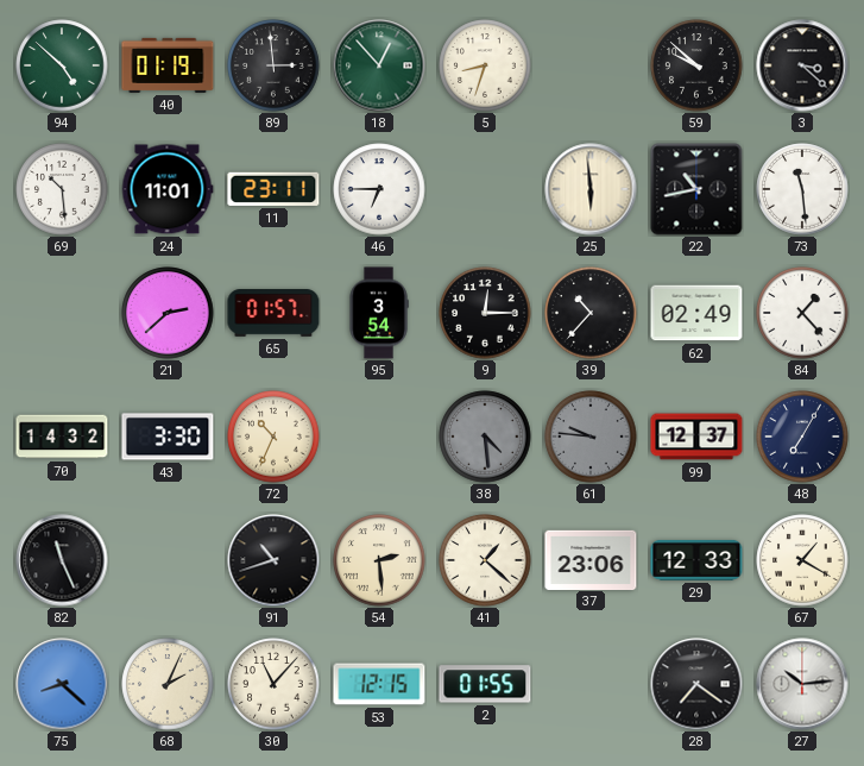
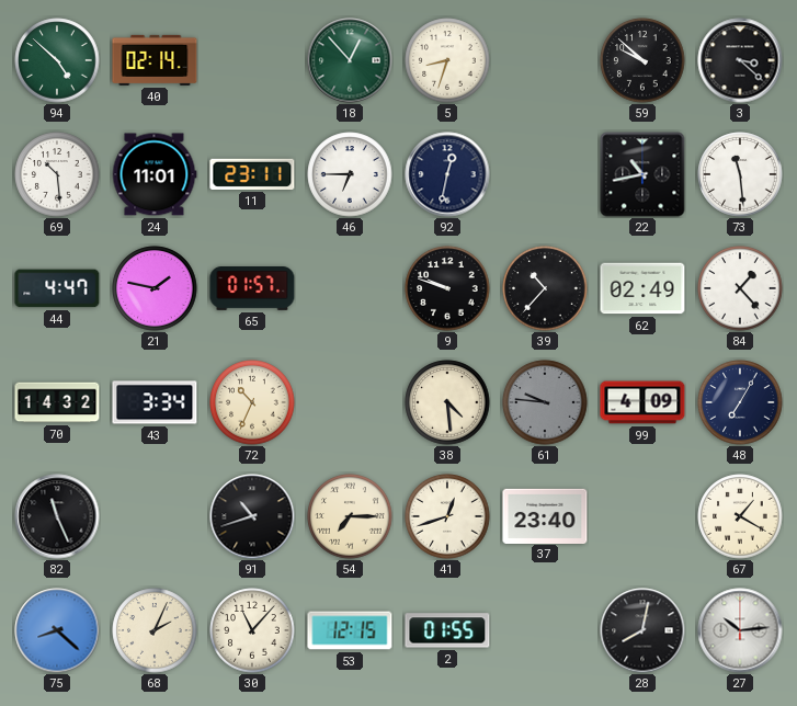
40: 01:19 -> 02:14
89: 2:59 -> none
92: none -> 12:32
25: 5:59 -> none
44: none -> 4:47
21: 2:38 -> 1:47
95: 3:54 -> none
9: 12:15 -> 9:48
43: 3:30 -> 3:34
38 dial: grey -> cream
99: 12:37 -> 4:09
54: 2:29 -> 7:15
41: 1:22 -> 12:42
37: 23:06 -> 23:40
29: 12:33 -> none
28: 7:21 -> 8:02
